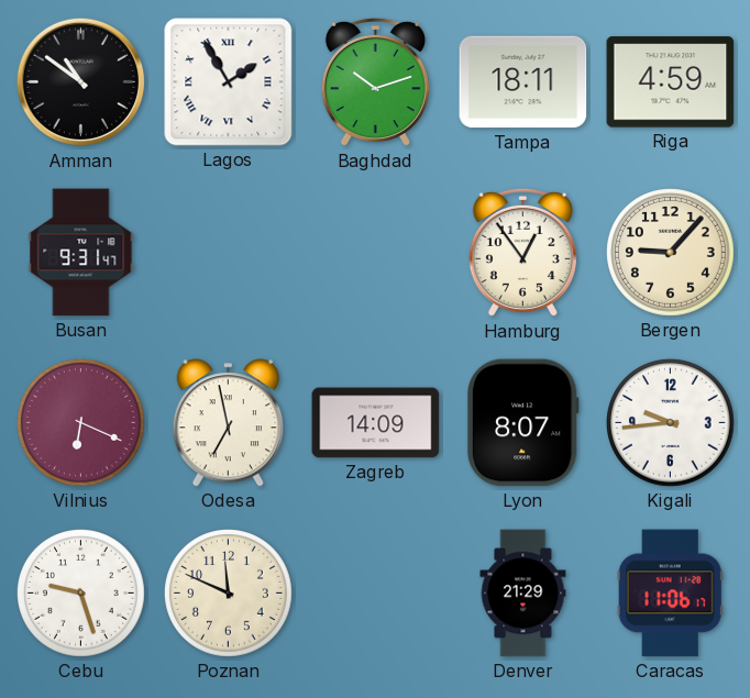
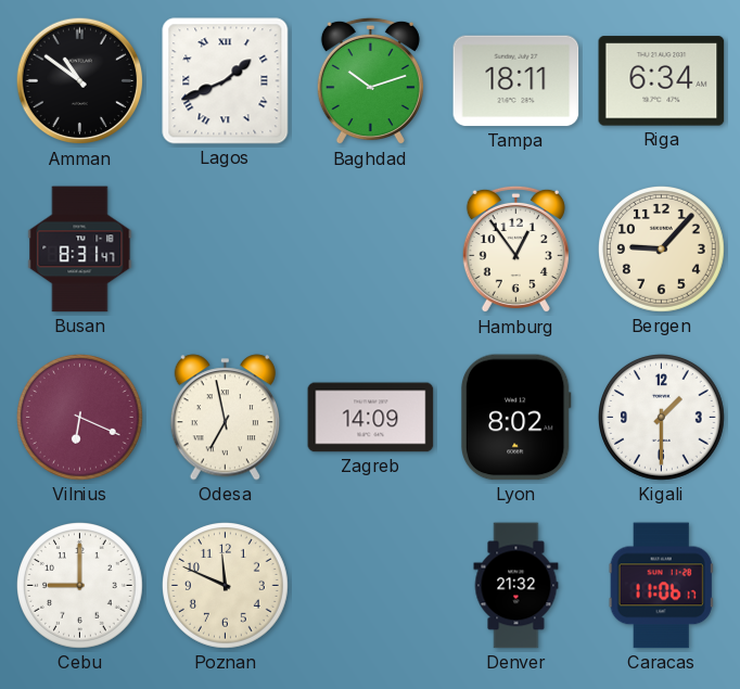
Lagos: 1:55 -> 1:41
Riga: 4:59 -> 6:34
Busan: 9:31 -> 8:31
Lyon: 8:07 -> 8:02
Kigali: 9:44 -> 1:30
Cebu: 9:27 -> 9:00
Denver: 21:29 -> 21:32
